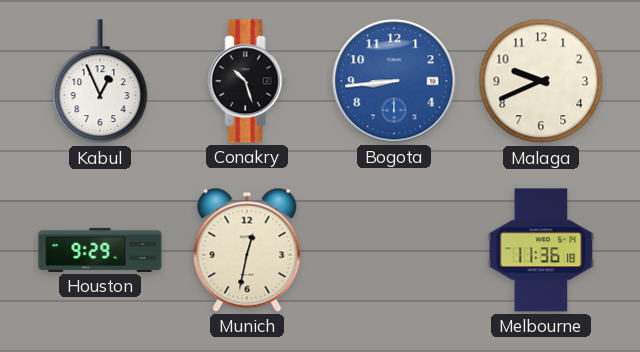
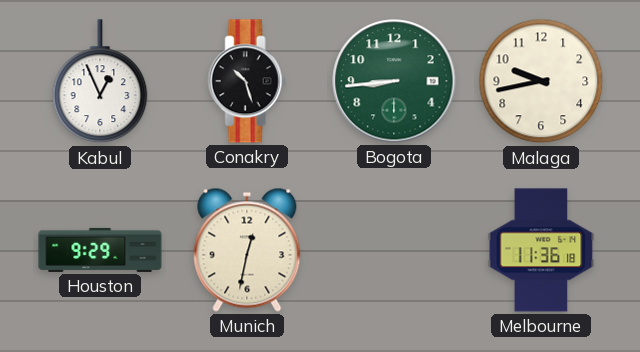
Bogota dial: blue -> green
Malaga: 9:41 -> 9:43
